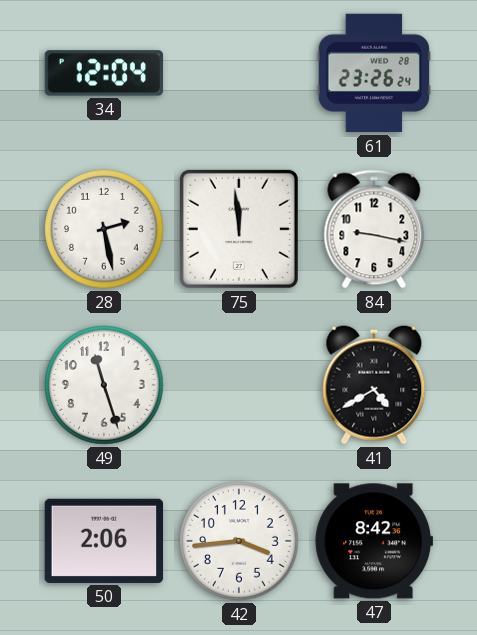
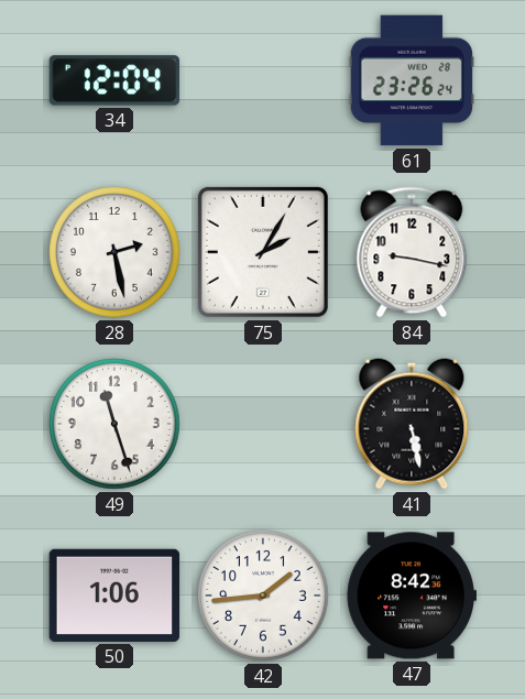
75: 11:59 -> 2:05
41: 4:40 -> 5:28
50: 2:06 -> 1:06
42: 3:44 -> 1:44
